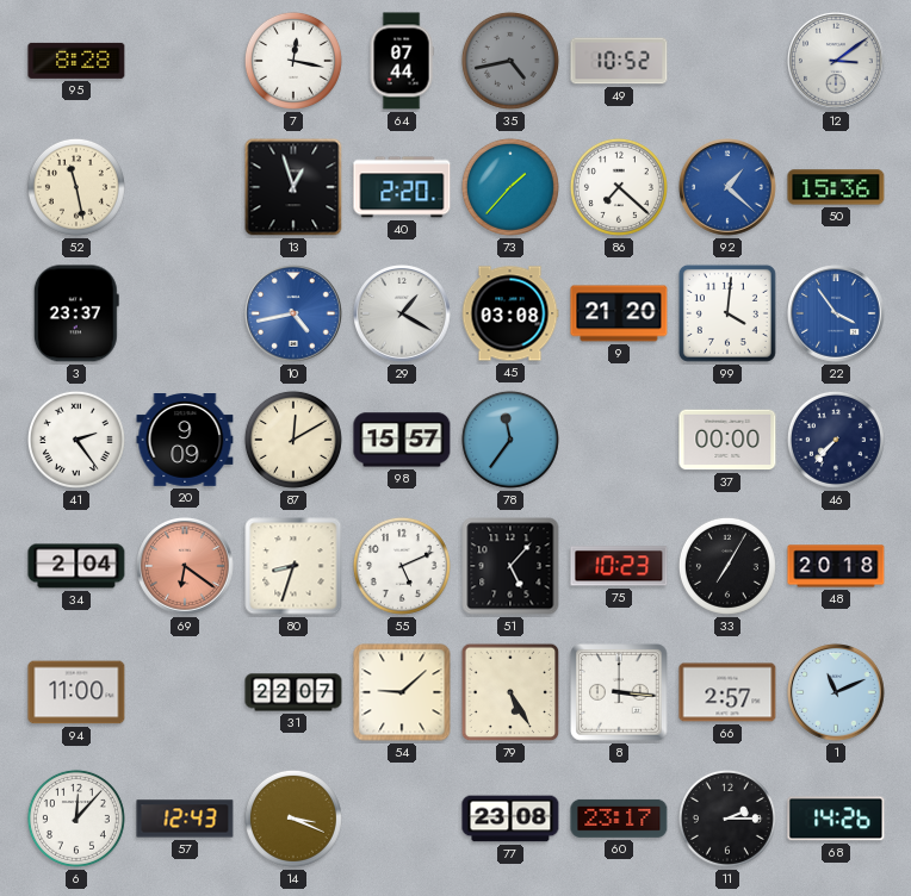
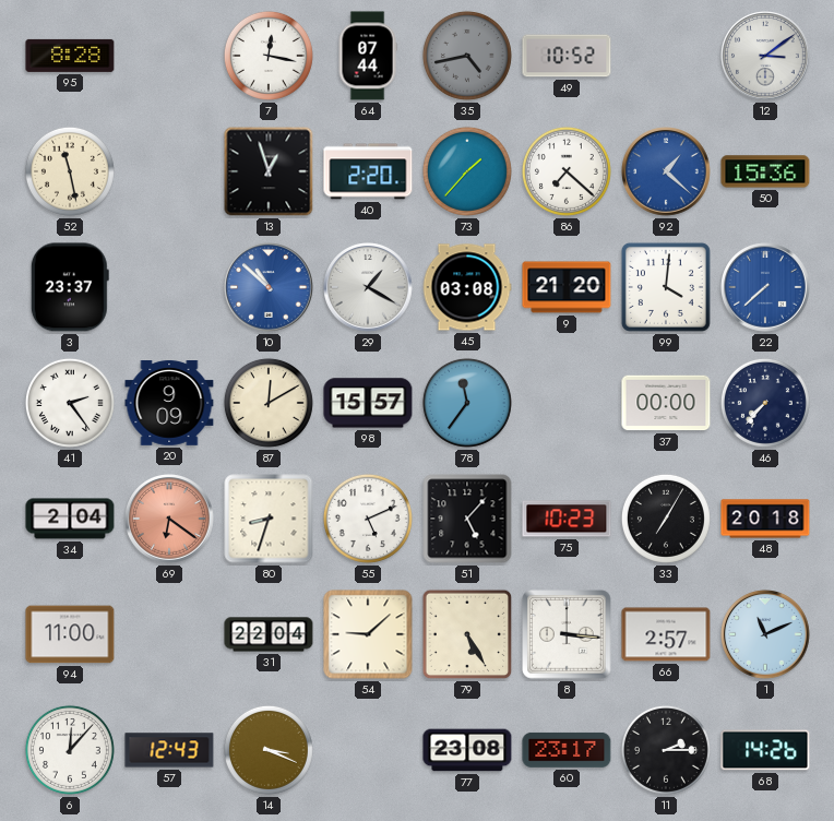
10: 4:43 -> 10:52
22: 3:54 -> 7:38
31: 22:07 -> 22:04
